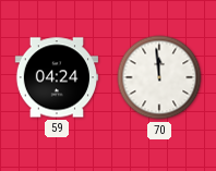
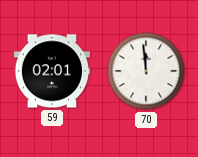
59: 04:24 -> 02:01
